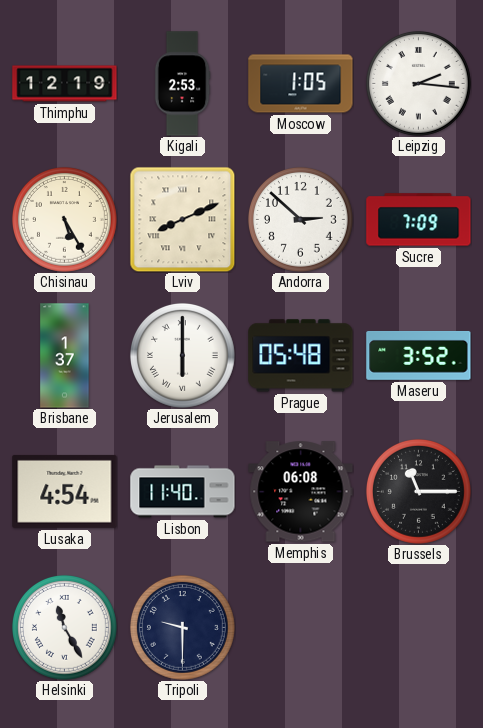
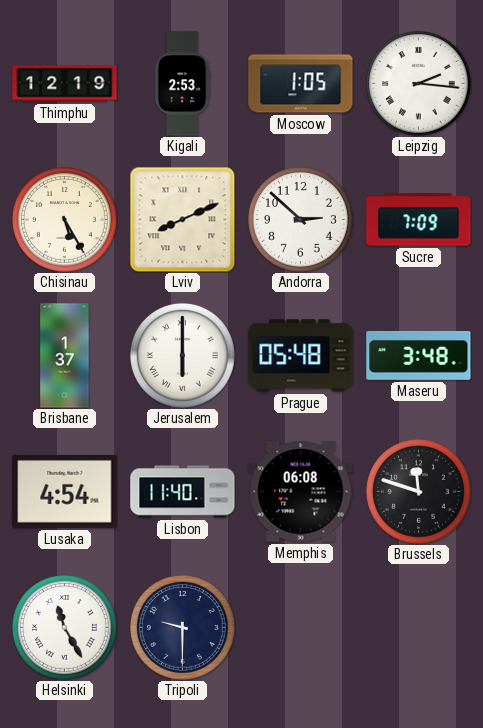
Maseru: 3:52 -> 3:48
Brussels: 11:15 -> 11:48
